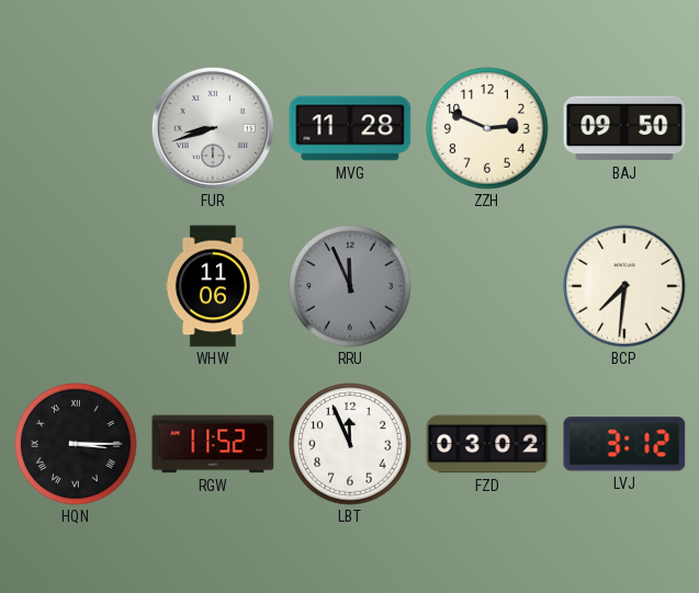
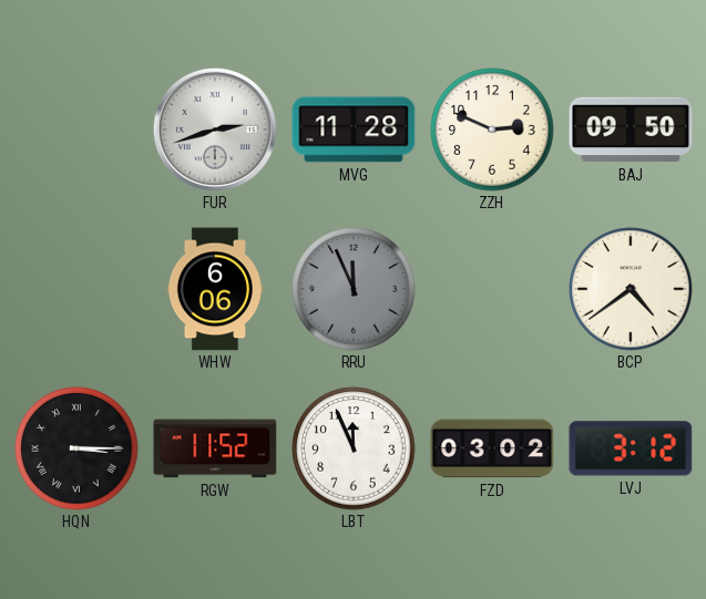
FUR: 8:42 -> 2:42
WHW: 11:06 -> 6:06
BCP: 7:31 -> 4:39
